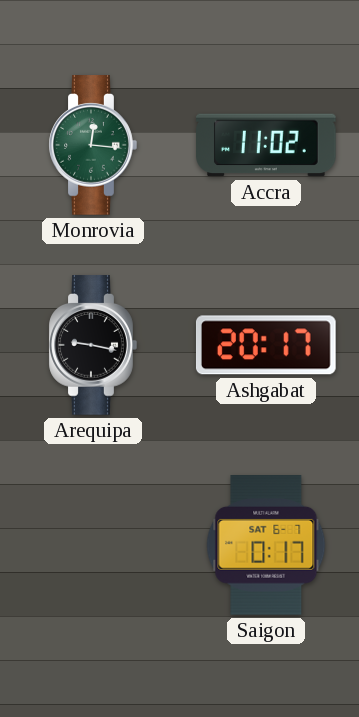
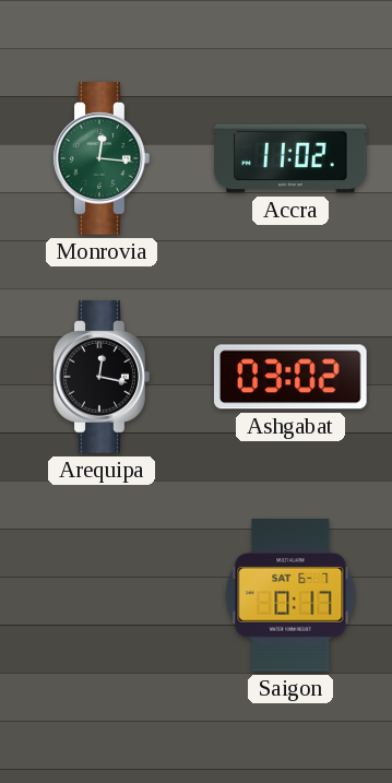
Arequipa: 9:17 -> 12:17
Ashgabat: 20:17 -> 03:02
